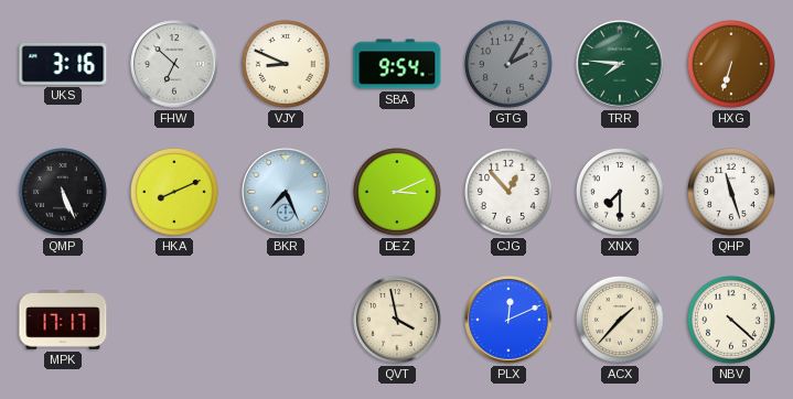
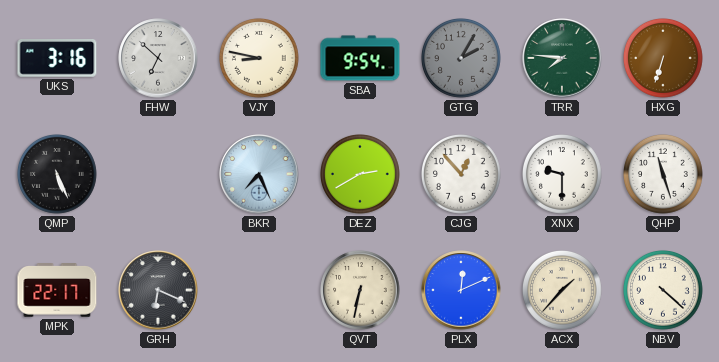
VJY: 8:49 -> 8:47
HKA: 8:11 -> none
DEZ: 3:11 -> 2:40
XNX: 7:30 -> 9:30
MPK: 17:17 -> 22:17
GRH: none -> 6:19
QVT: 3:58 -> 6:32
